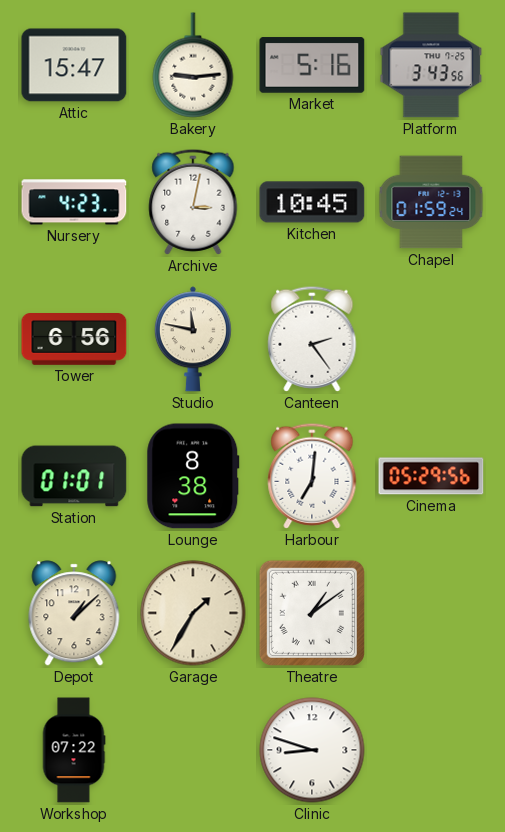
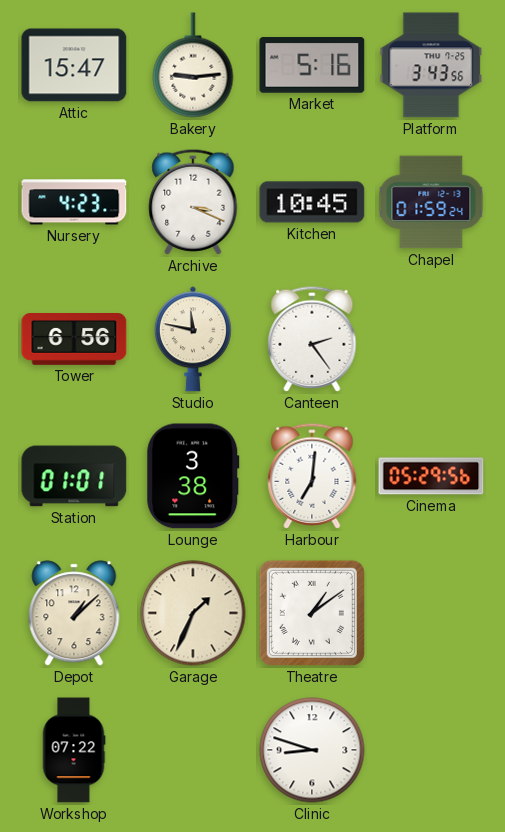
Archive: 3:02 -> 3:19
Lounge: 8:38 -> 3:38
Garage: 1:35 -> 1:34
